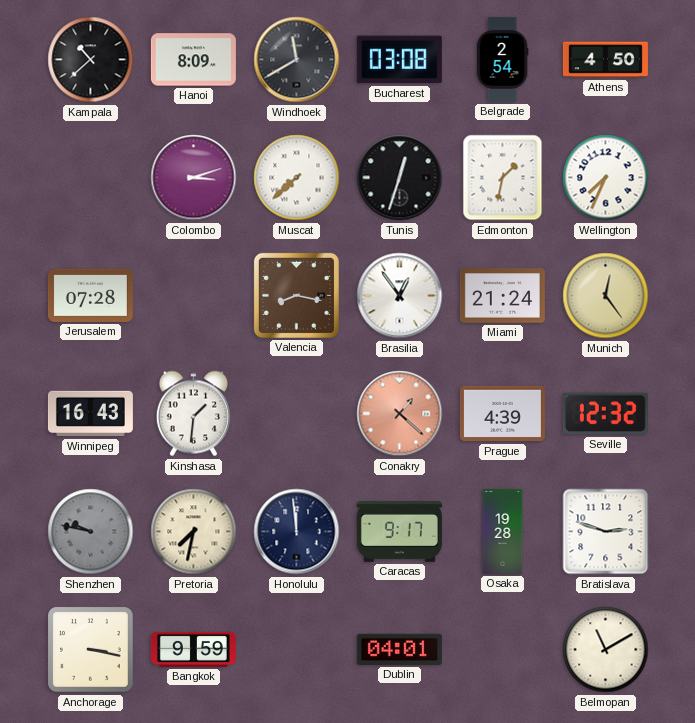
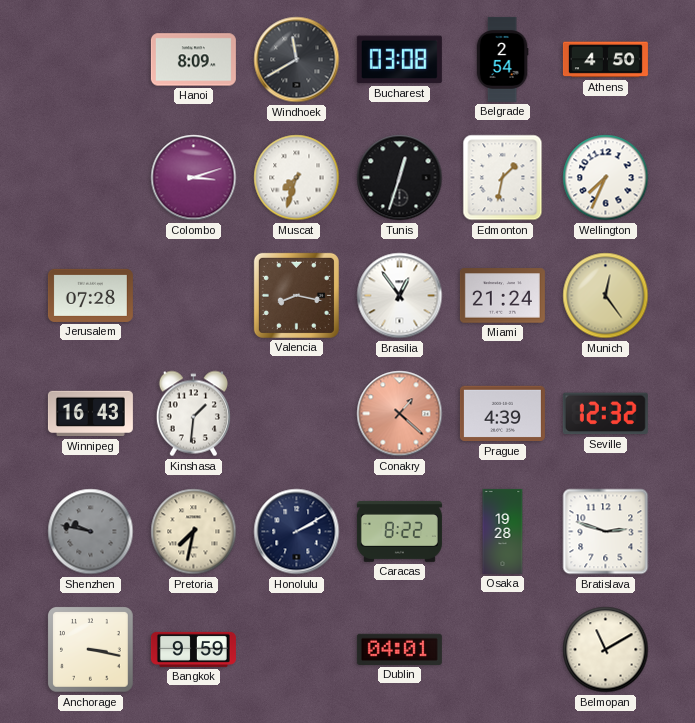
Kampala: 10:38 -> none
Muscat: 7:38 -> 7:33
Honolulu: 11:59 -> 2:10
Caracas: 9:17 -> 8:22
